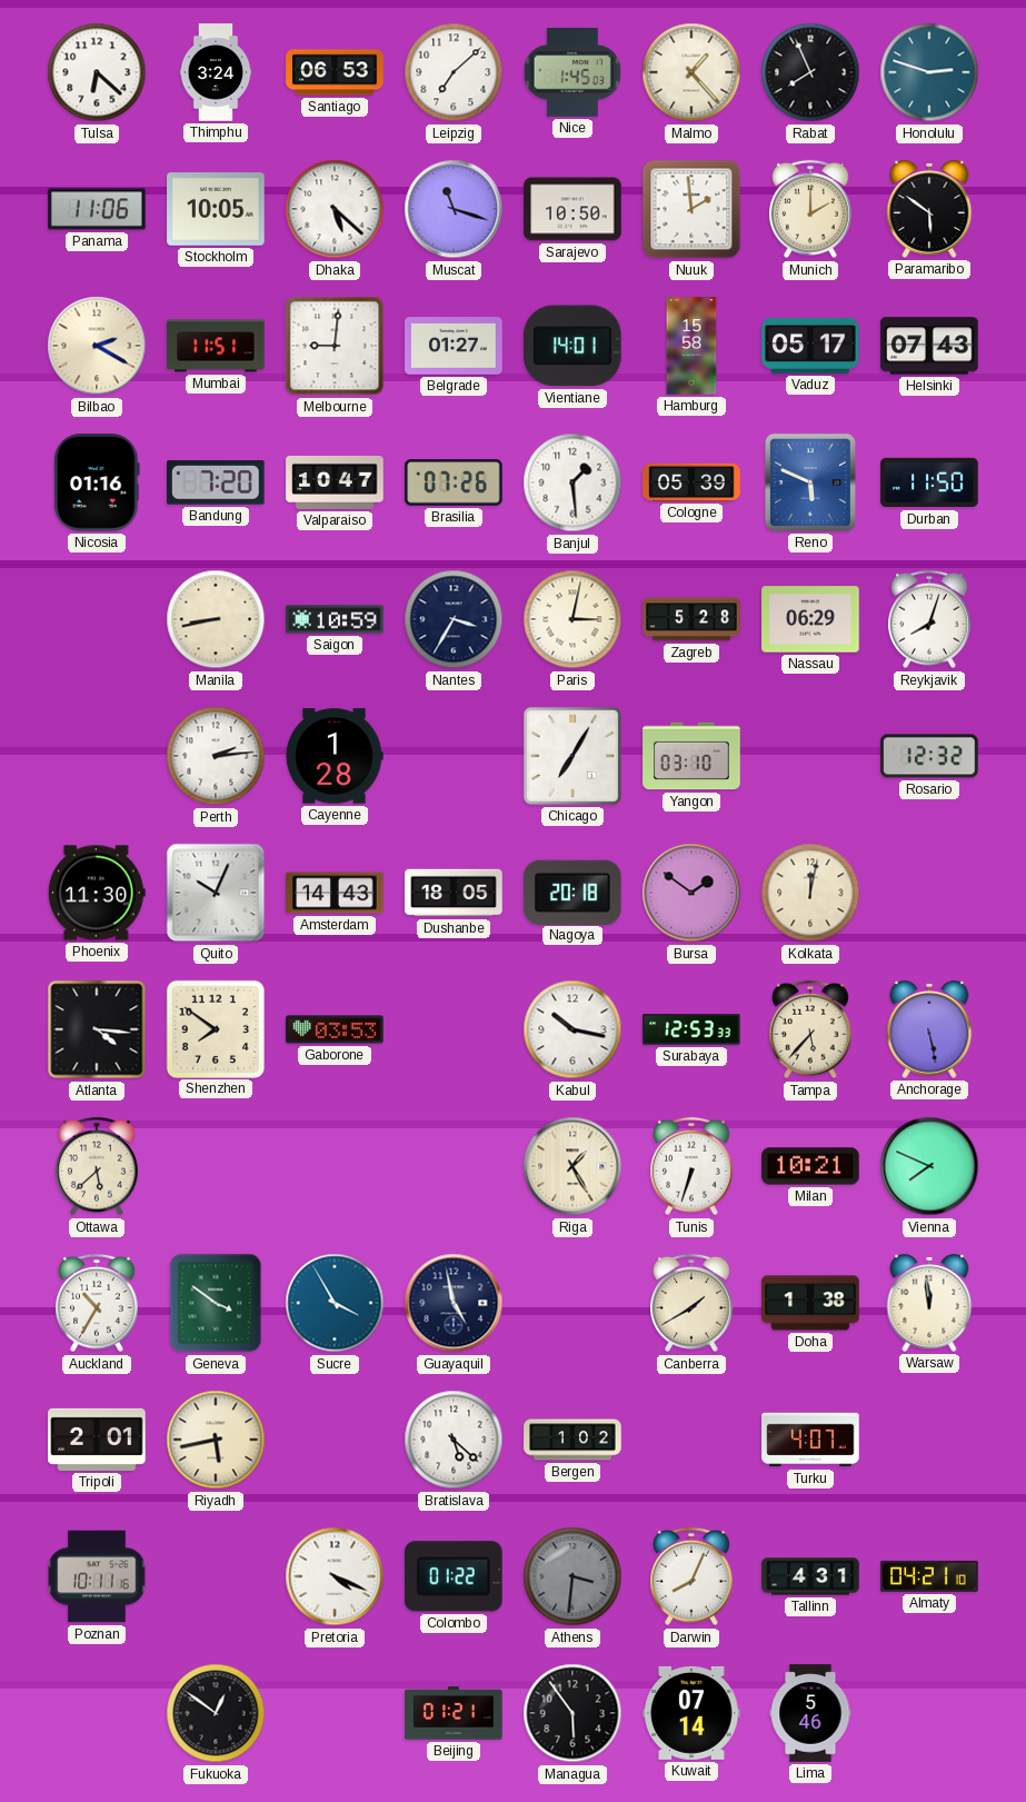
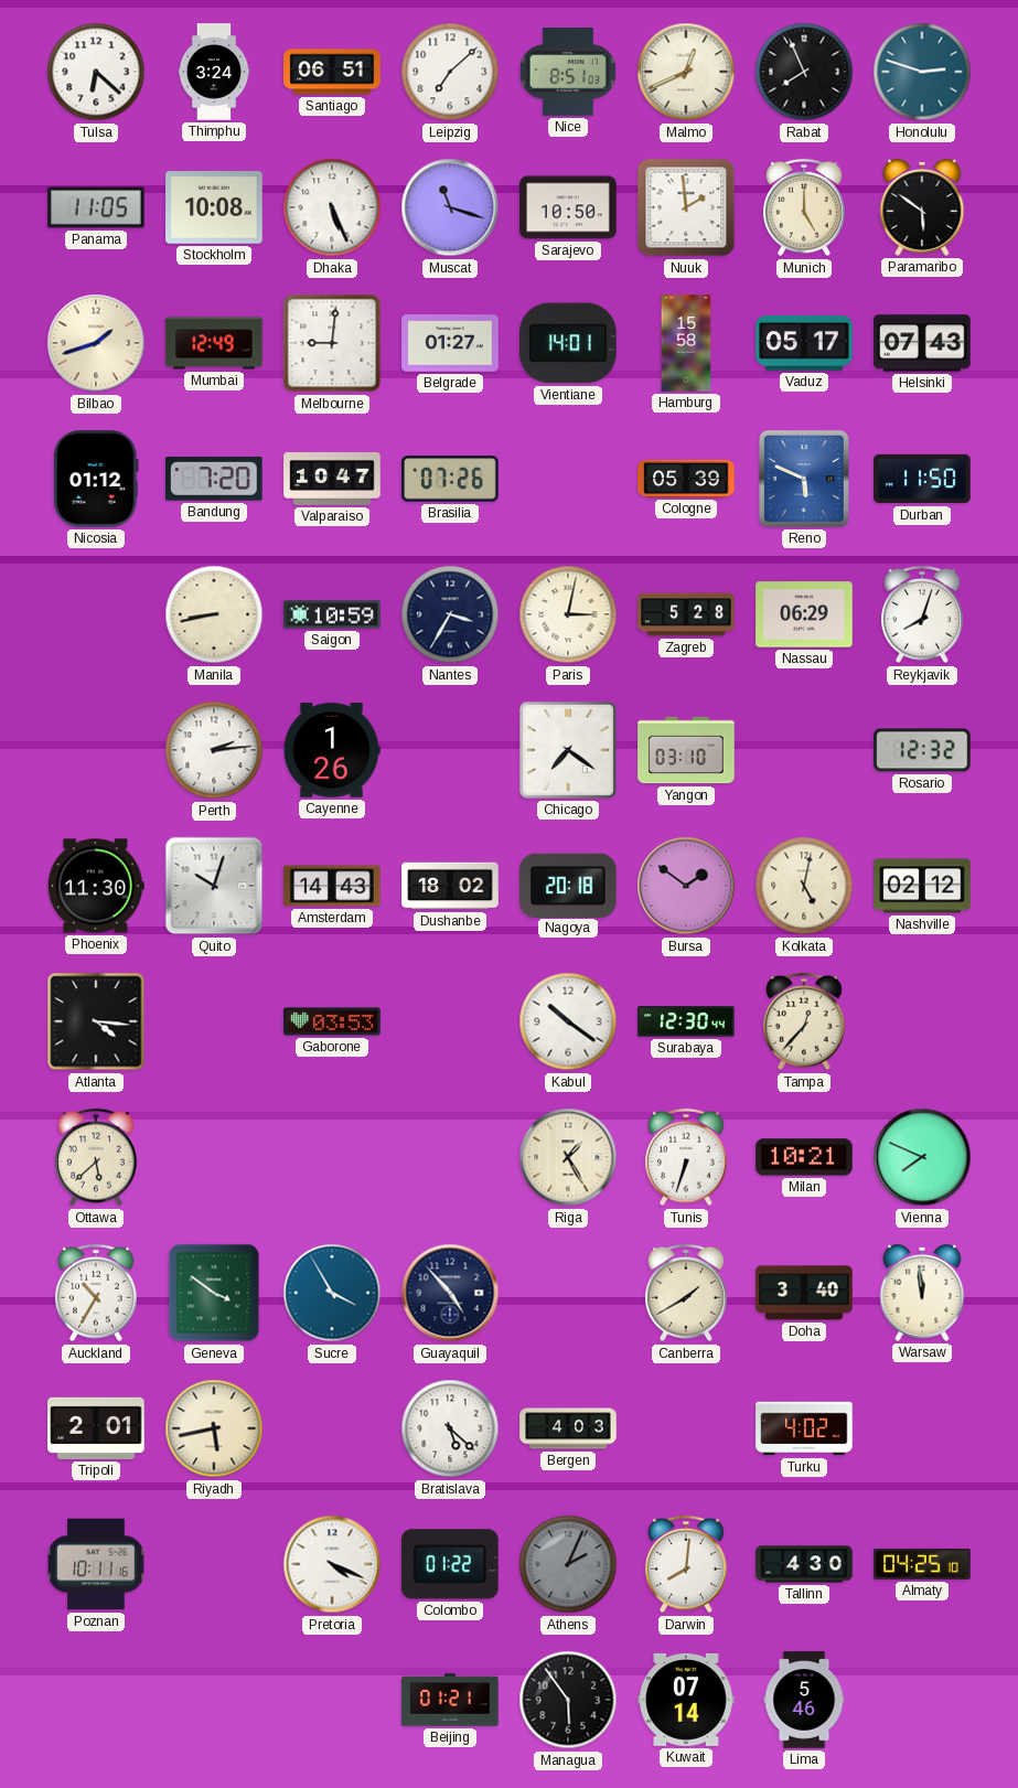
Santiago: 06:53 -> 06:51
Nice: 1:45 -> 8:51
Malmo: 1:23 -> 12:41
Panama: 11:06 -> 11:05
Stockholm: 10:05 -> 10:08
Dhaka: 5:22 -> 5:26
Munich: 2:00 -> 5:00
Bilbao: 2:20 -> 1:42
Mumbai: 11:51 -> 12:49
Nicosia: 01:16 -> 01:12
Banjul: 1:29 -> none
Cayenne: 1:28 -> 1:26
Chicago: 7:05 -> 7:21
Quito: 10:04 -> 10:03
Dushanbe: 18:05 -> 18:02
Kolkata: 12:02 -> 5:02
Nashville: none -> 02:12
Shenzhen: 7:51 -> none
Kabul: 10:17 -> 10:21
Surabaya: 12:53 -> 12:30
Tampa: 5:37 -> 12:37
Anchorage: 5:28 -> none
Guayaquil: 4:58 -> 4:53
Doha: 1:38 -> 3:40
Bergen: 1:02 -> 4:03
Turku: 4:07 -> 4:02
Athens: 3:31 -> 2:04
Darwin: 8:04 -> 8:01
Tallinn: 4:31 -> 4:30
Almaty: 04:21 -> 04:25
Fukuoka: 12:51 -> none
